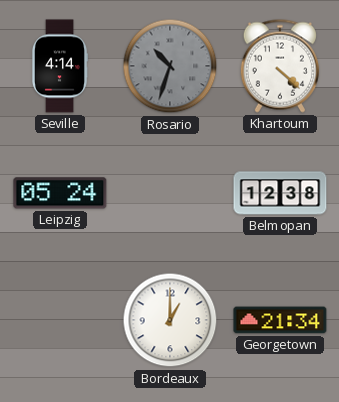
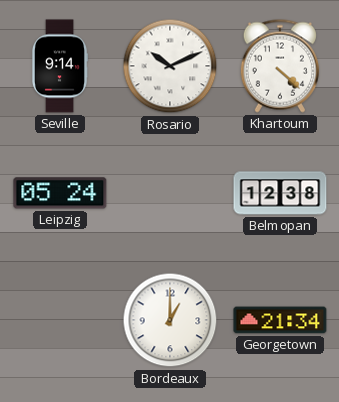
Seville: 4:14 -> 9:14
Rosario: 10:33 -> 10:11
Rosario dial: grey -> white
